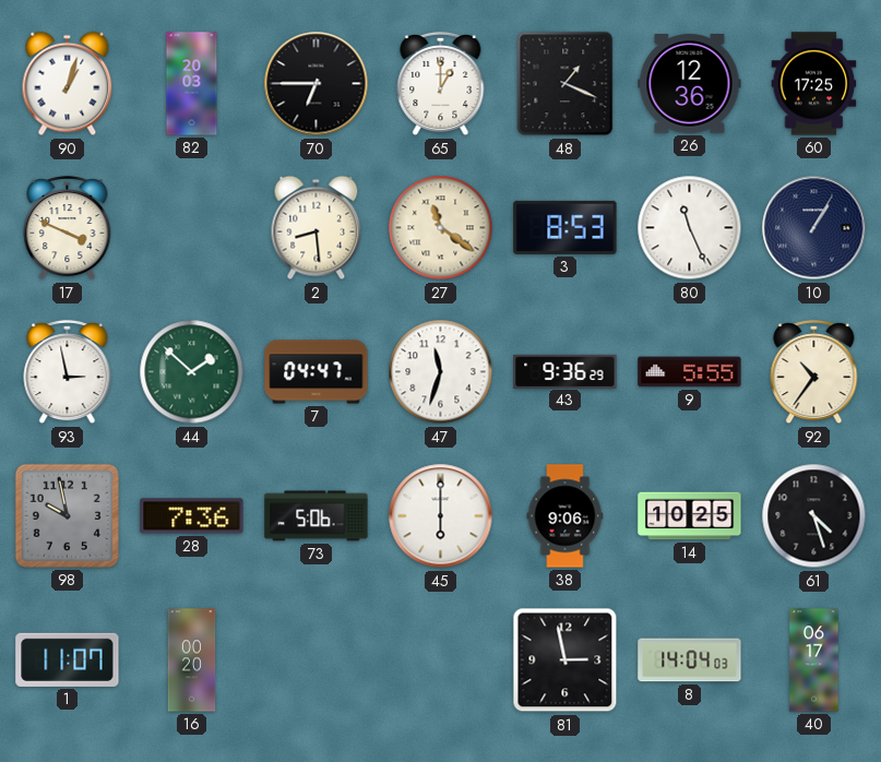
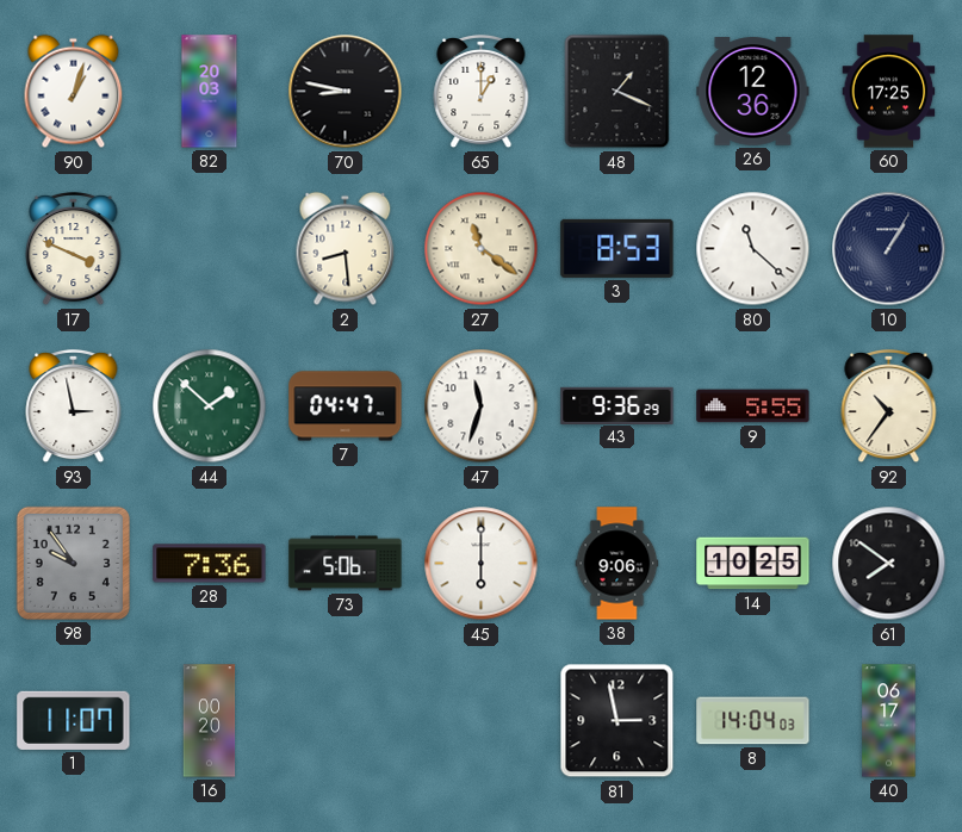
70: 6:45 -> 8:47
80: 11:26 -> 11:22
98: 9:58 -> 9:54
61: 4:27 -> 7:51
